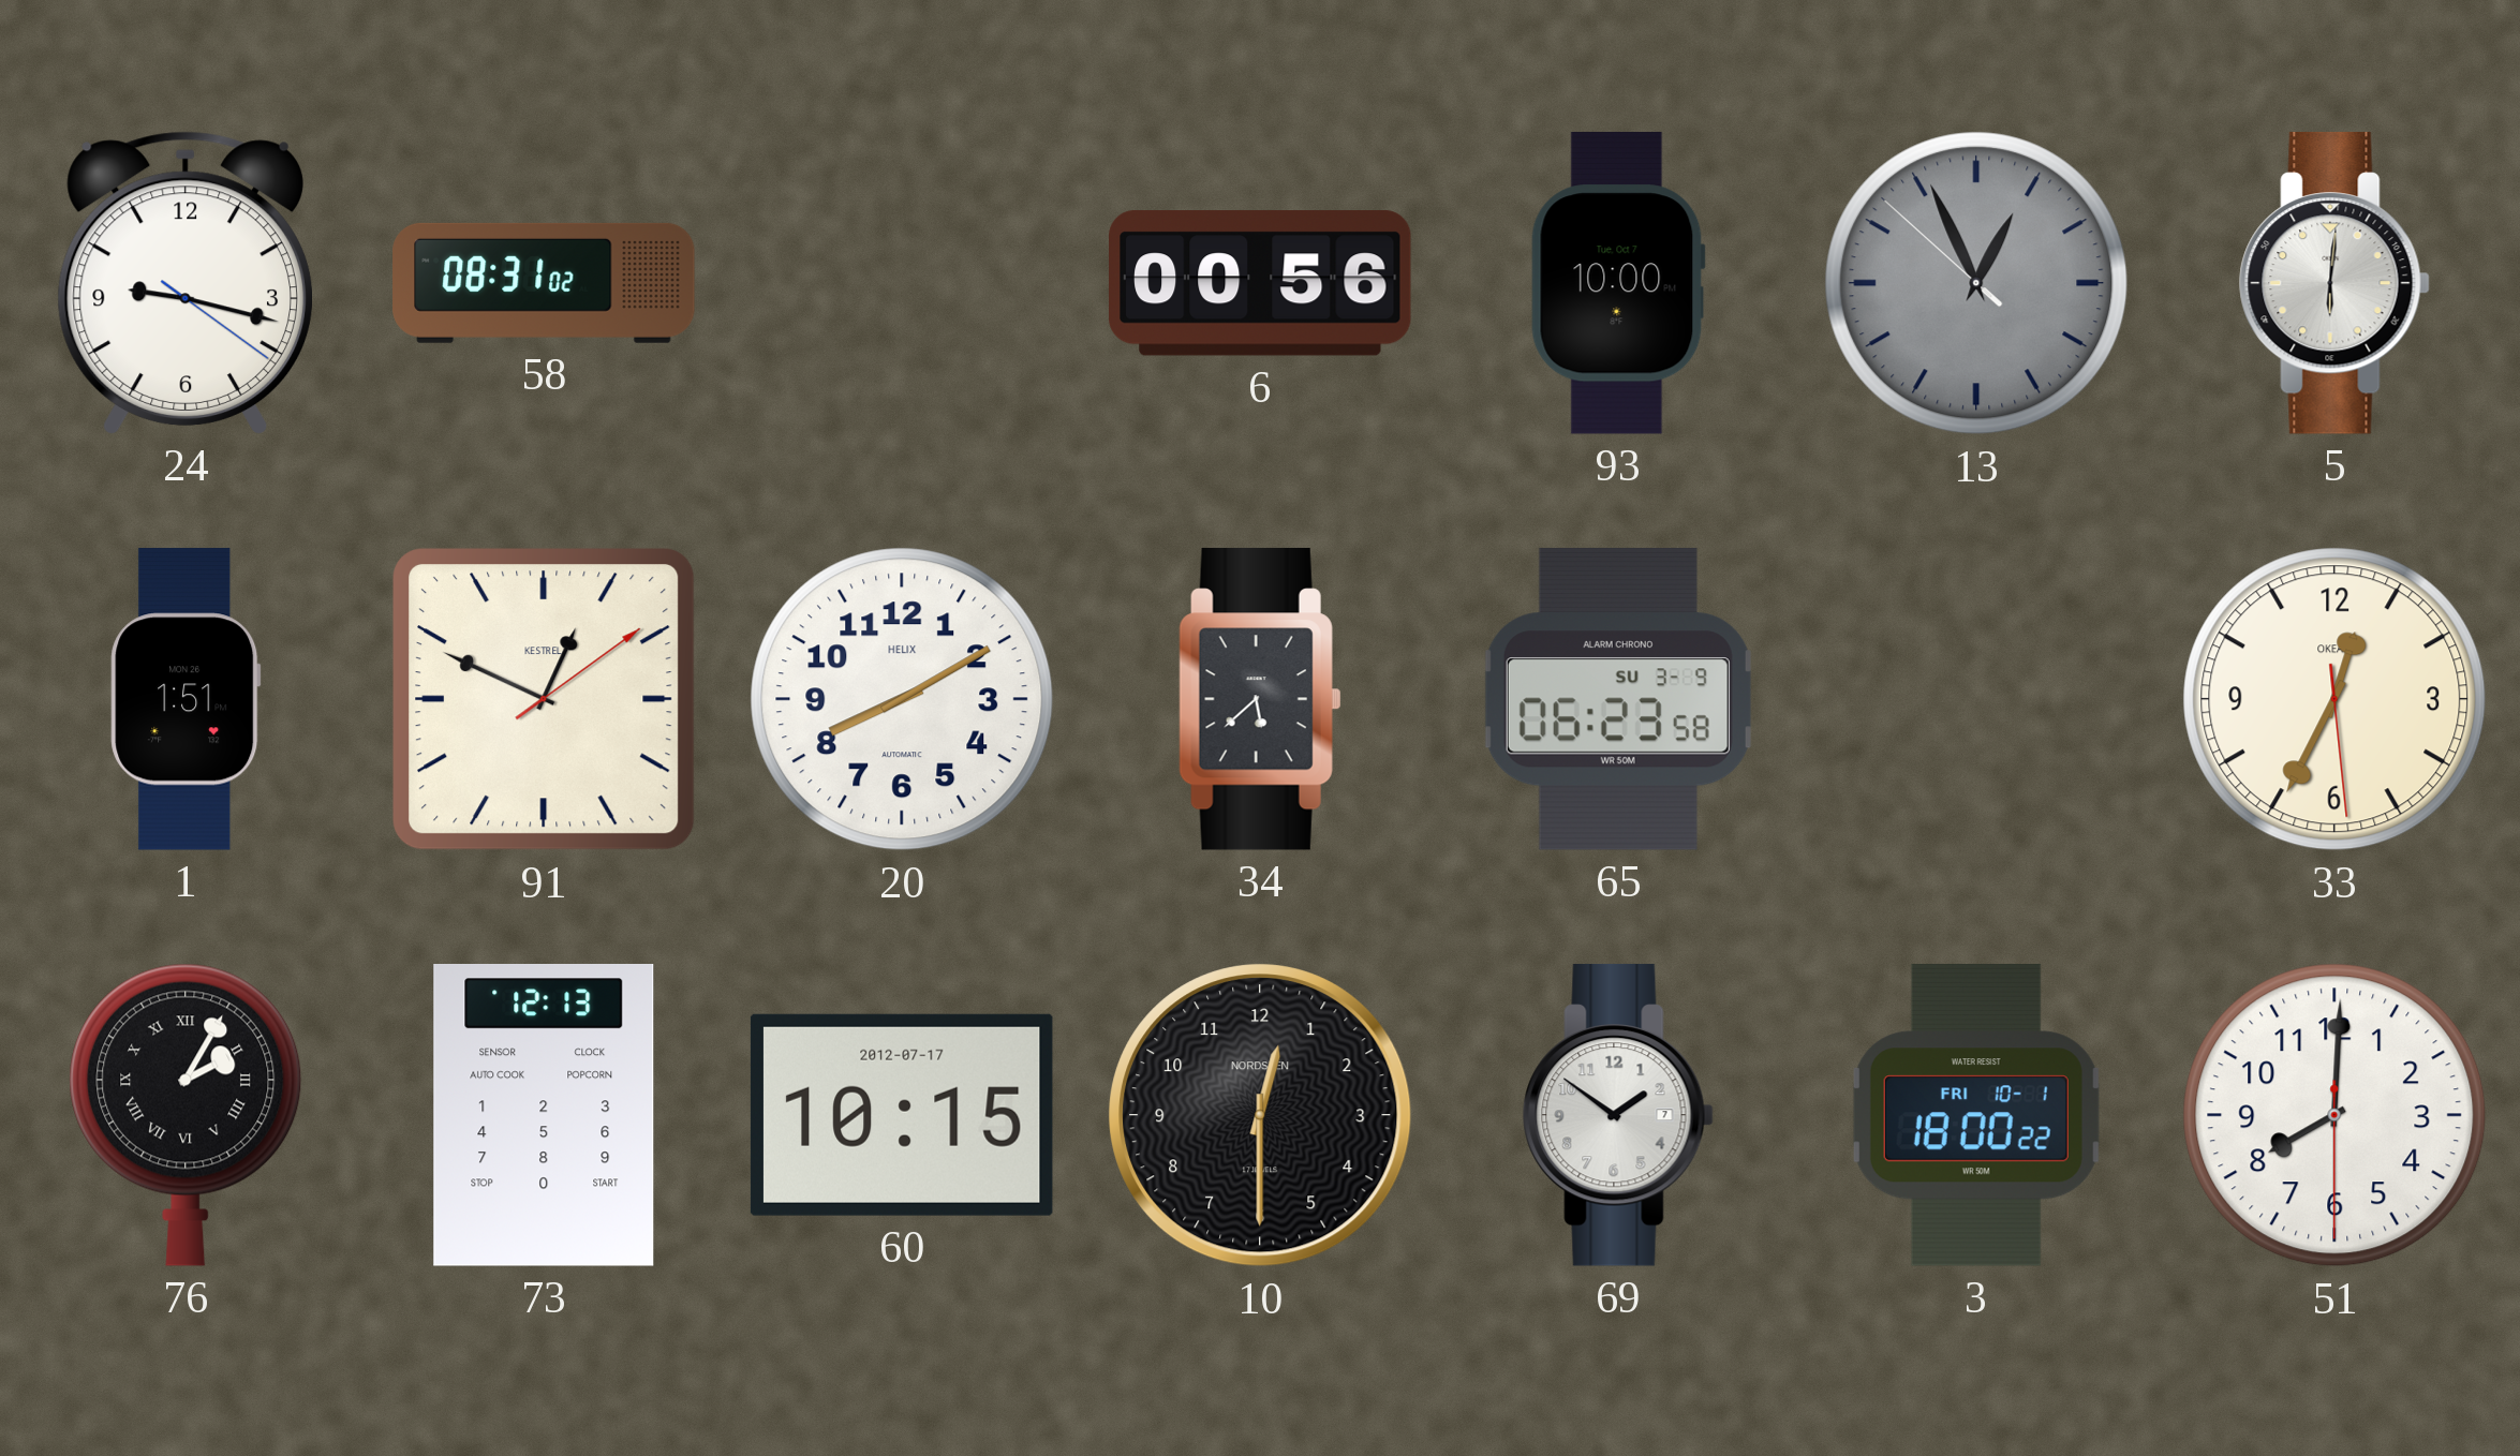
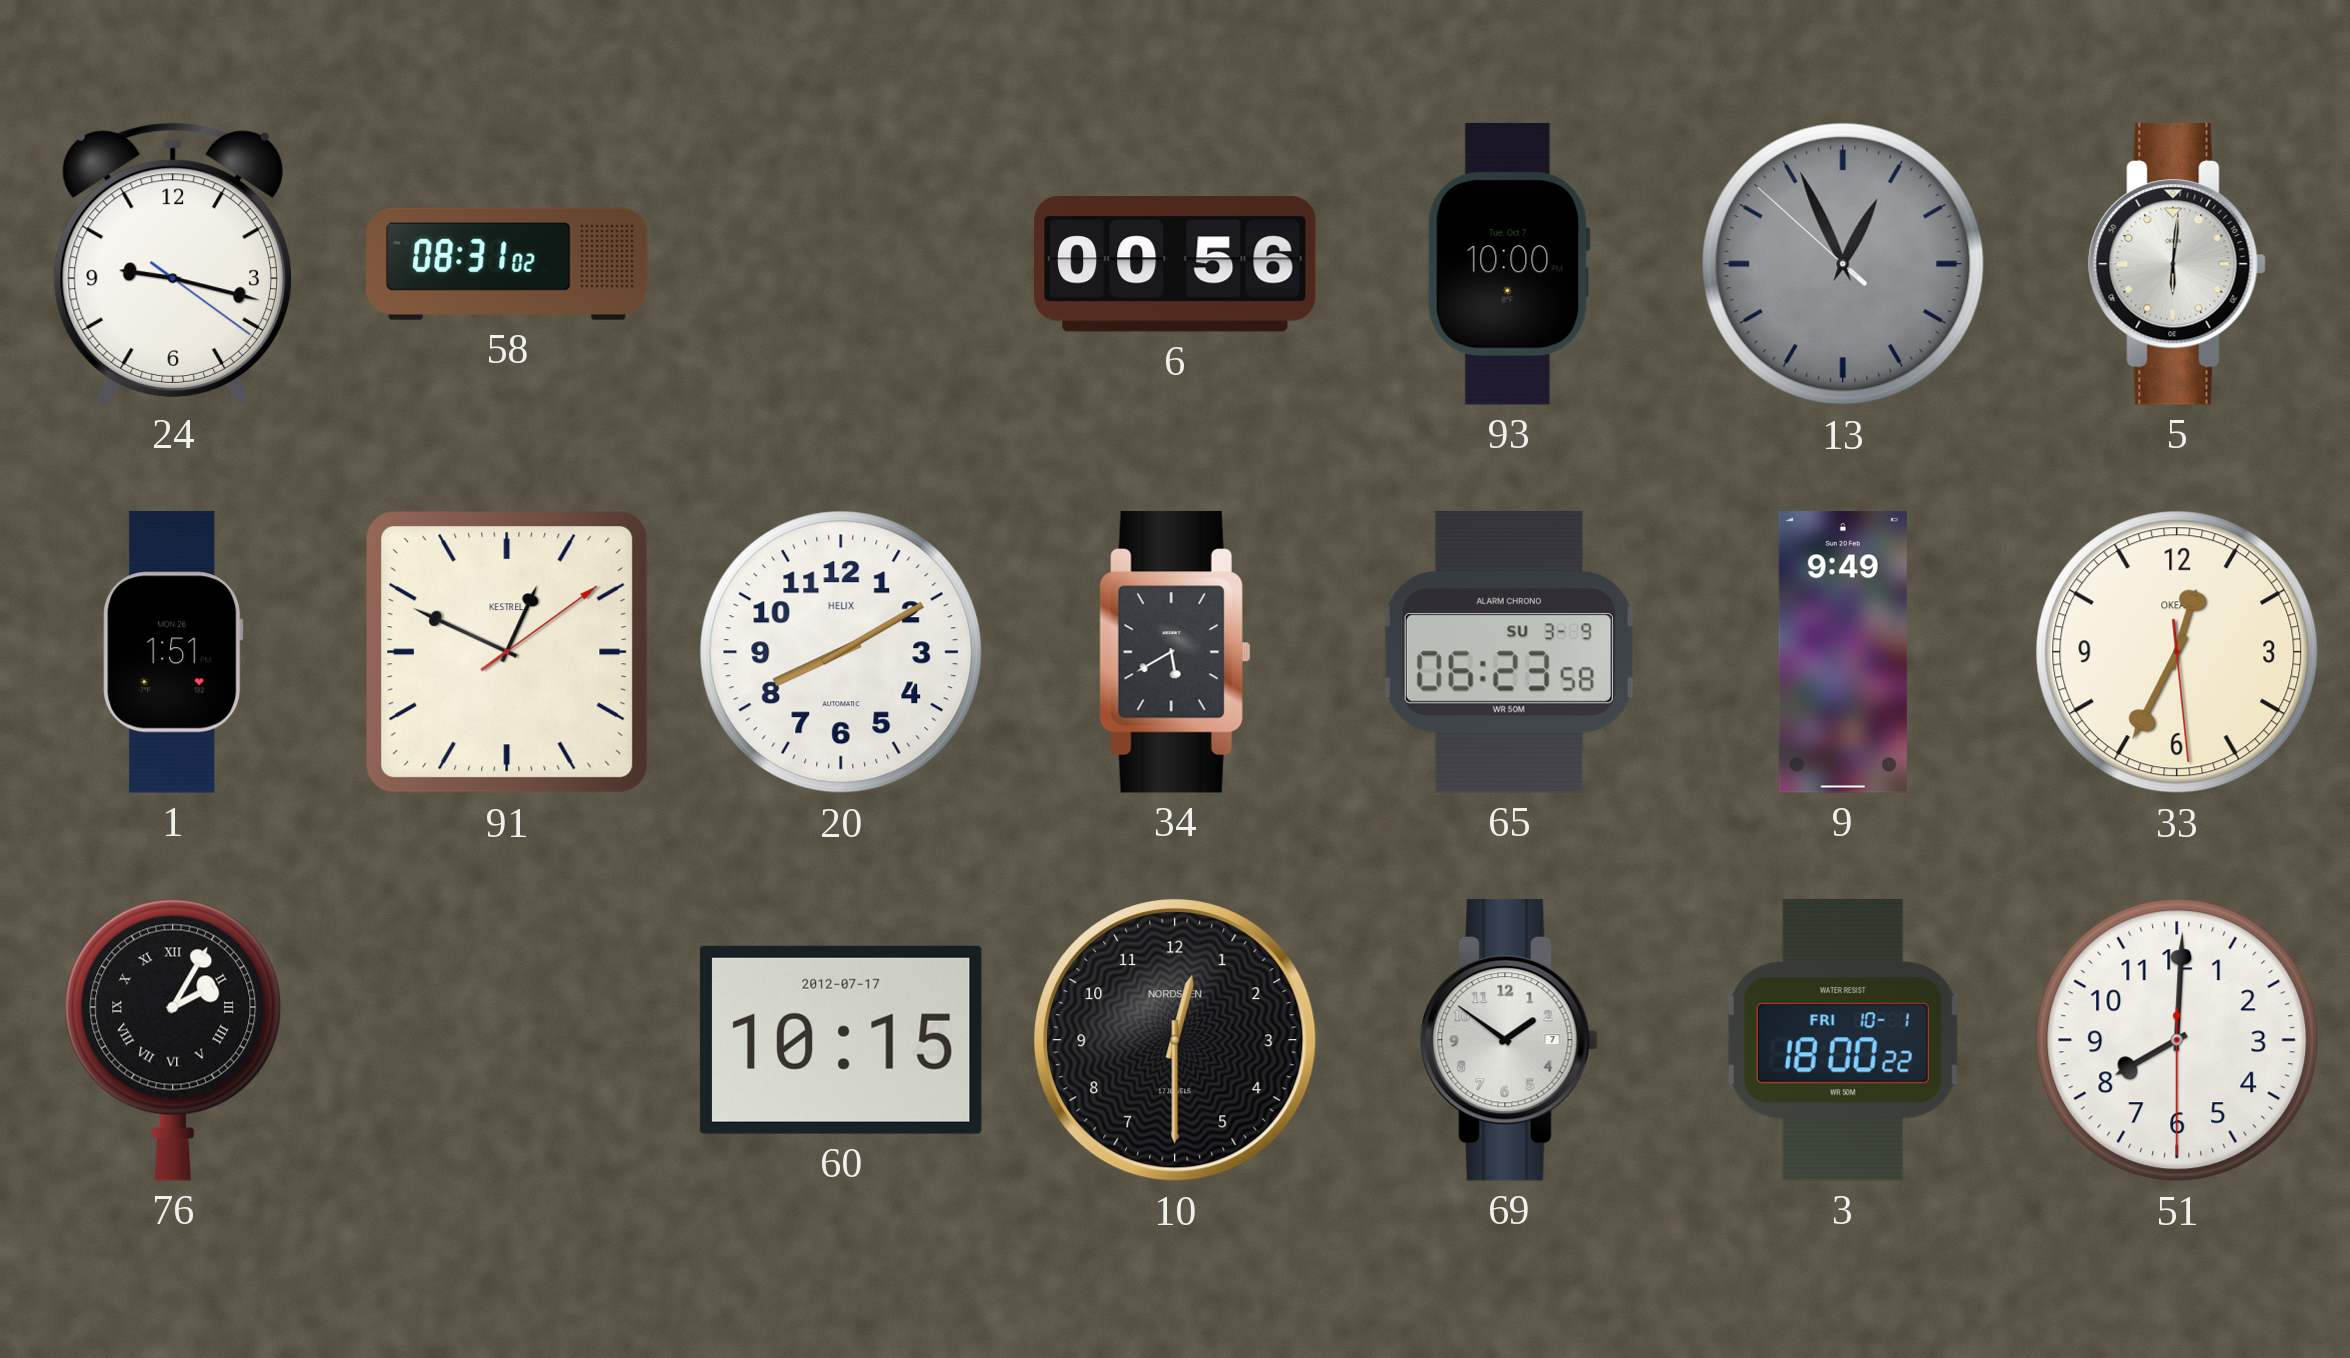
34: 5:38 -> 5:40
9: none -> 9:49
73: 12:13 -> none
